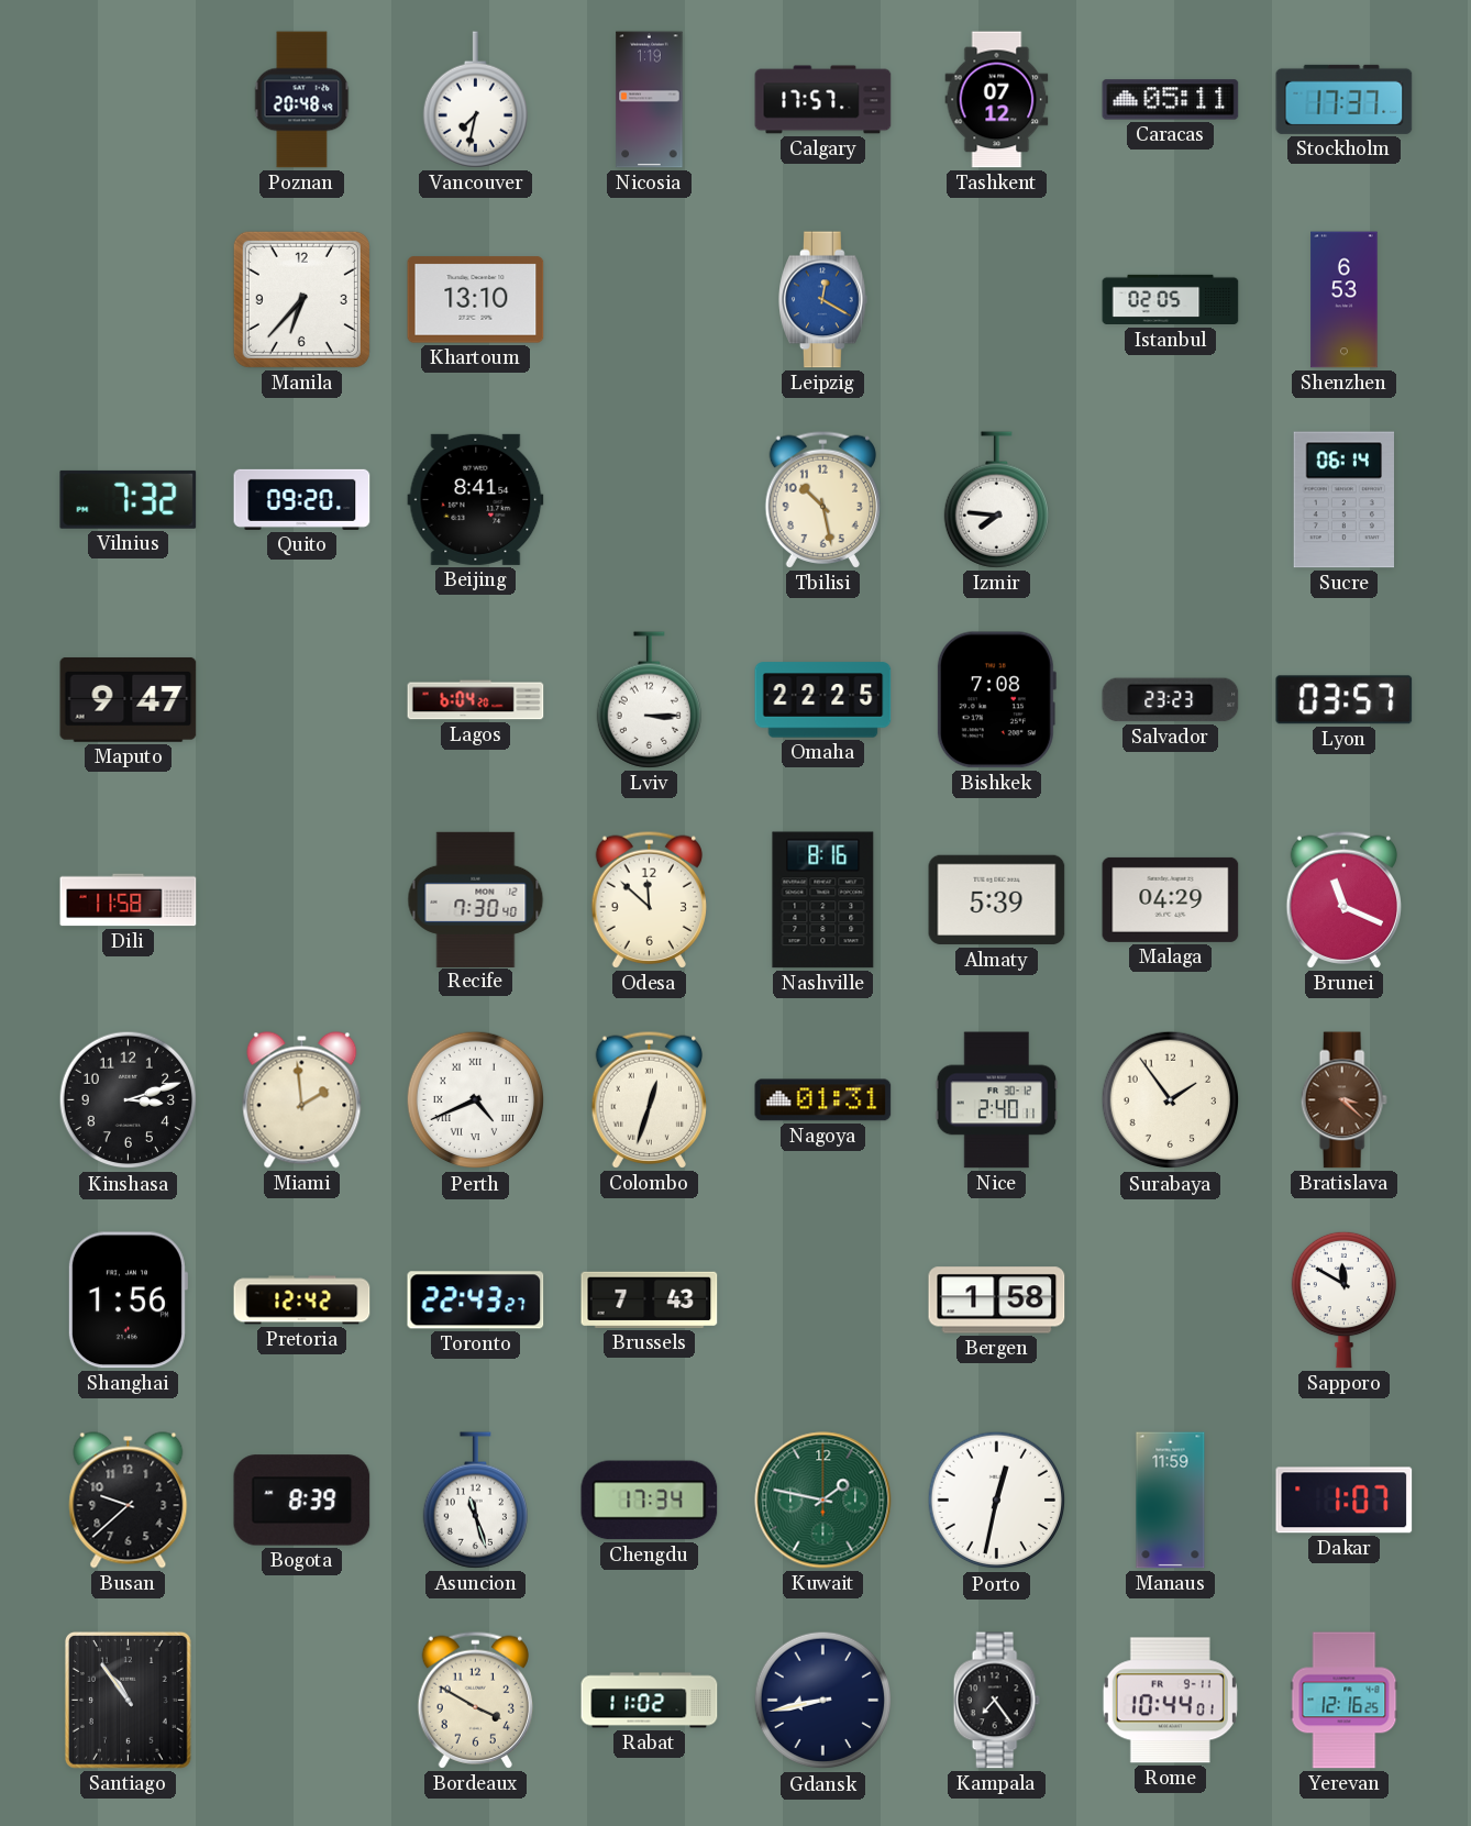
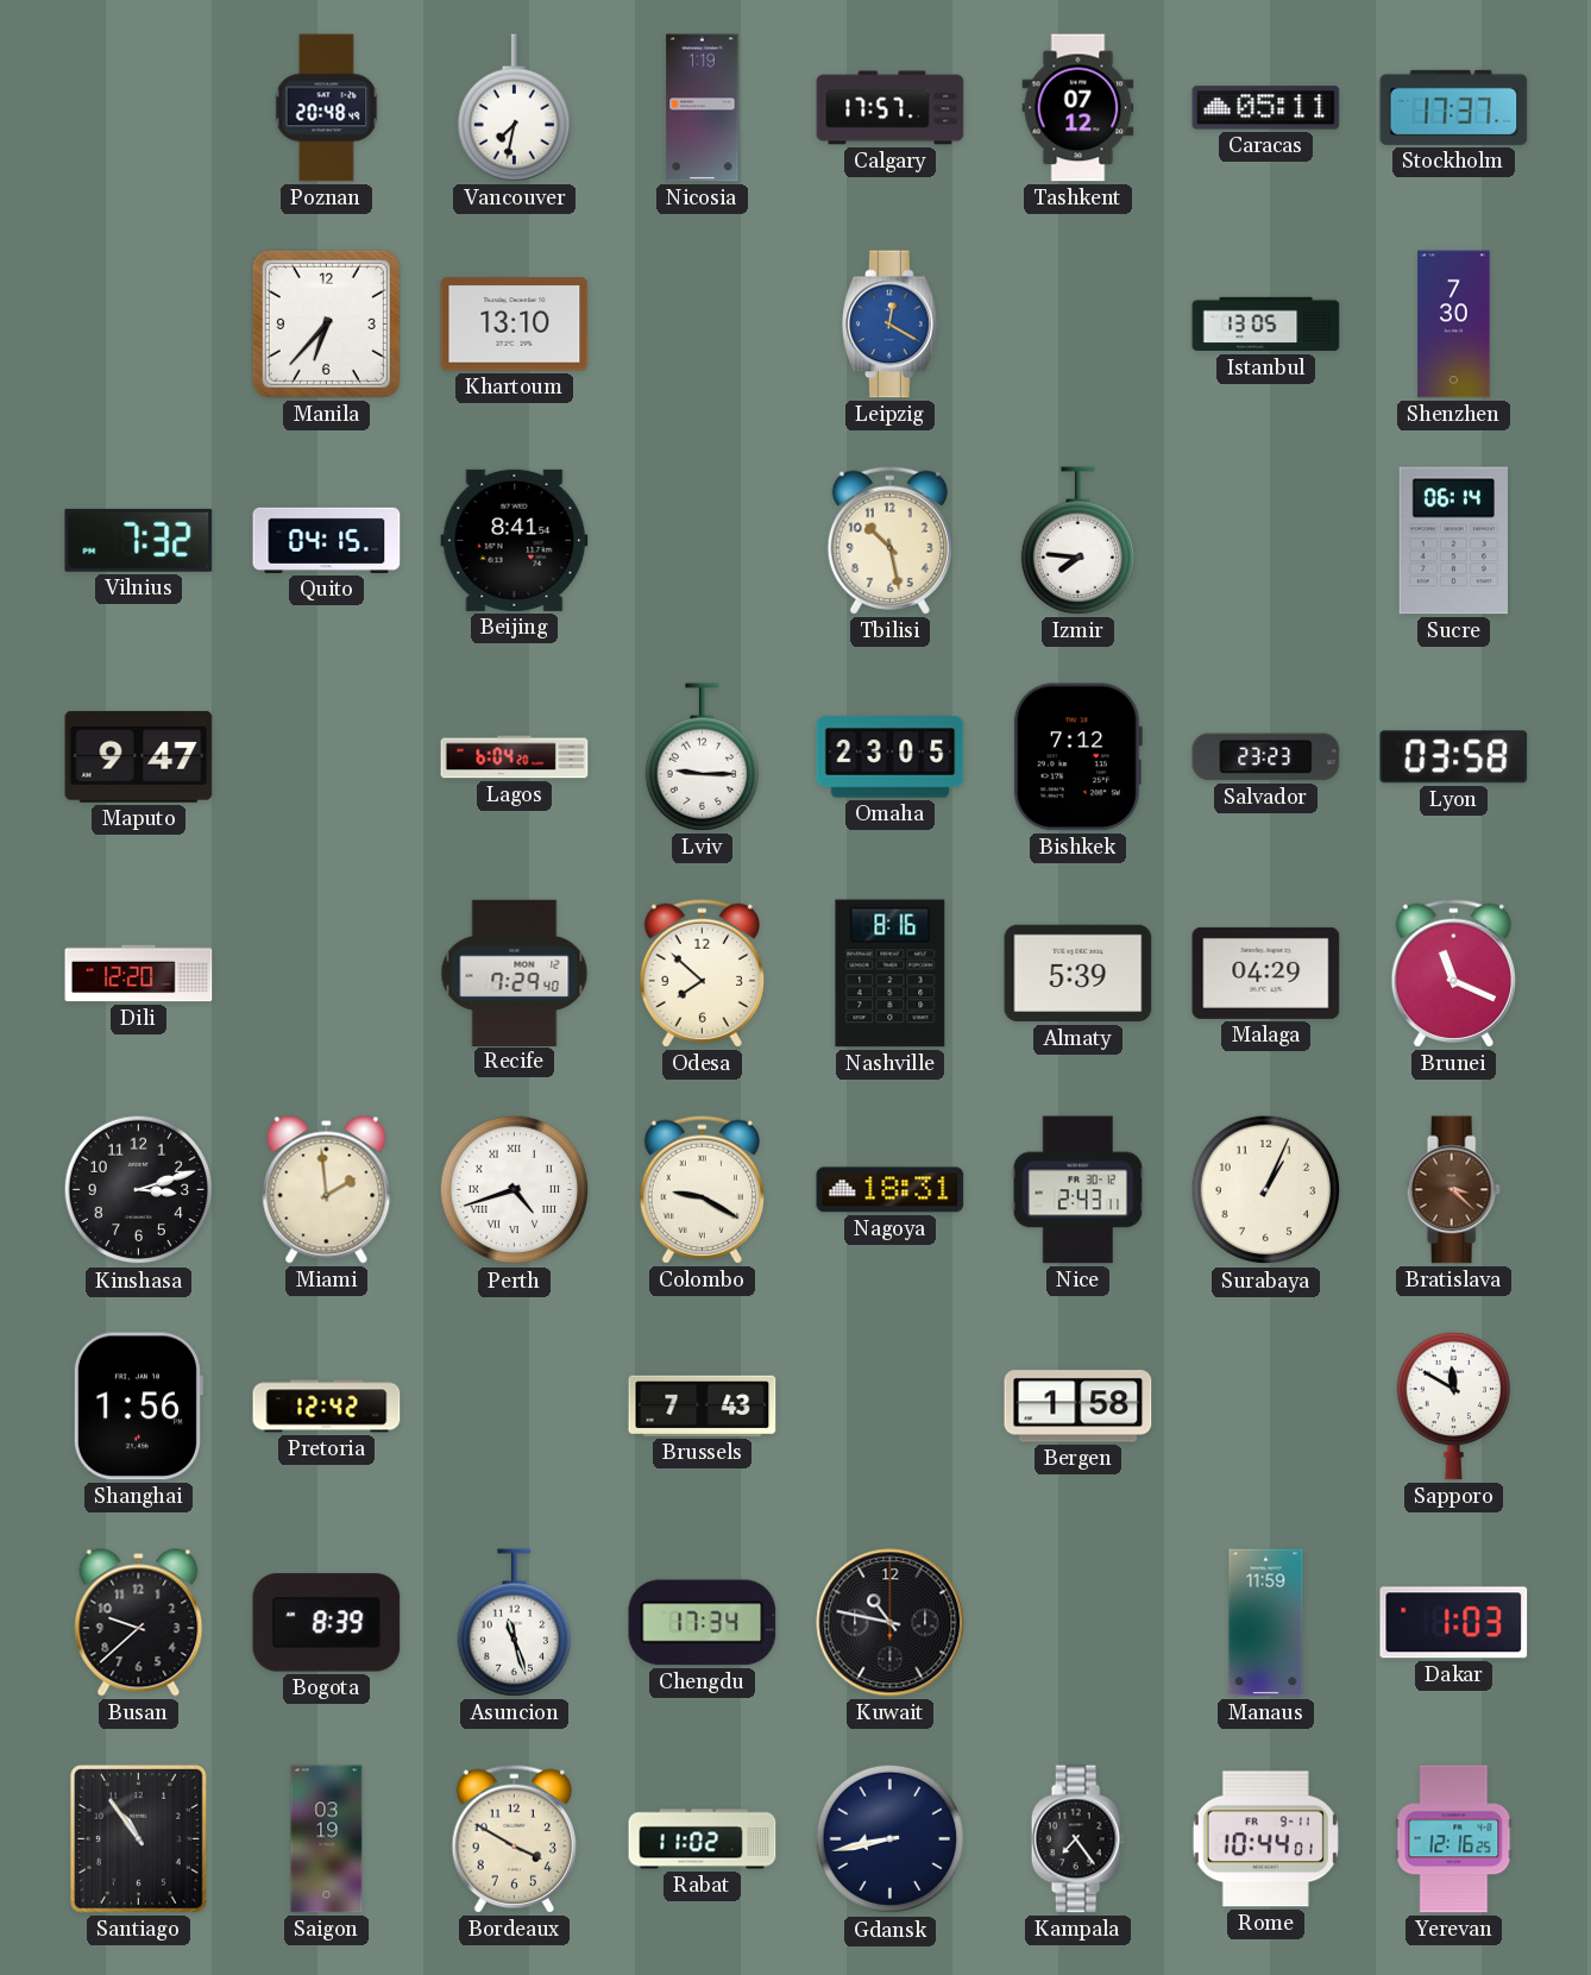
Istanbul: 02:05 -> 13:05
Shenzhen: 6:53 -> 7:30
Quito: 09:20 -> 04:15
Lviv: 3:15 -> 9:15
Omaha: 22:25 -> 23:05
Bishkek: 7:08 -> 7:12
Lyon: 03:57 -> 03:58
Dili: 11:58 -> 12:20
Recife: 7:30 -> 7:29
Odesa: 11:52 -> 7:52
Perth: 4:41 -> 4:42
Colombo: 12:33 -> 9:20
Nagoya: 01:31 -> 18:31
Nice: 2:40 -> 2:43
Surabaya: 1:54 -> 1:04
Toronto: 22:43 -> none
Kuwait: 1:47 -> 10:47
Kuwait dial: green -> black
Porto: 12:32 -> none
Dakar: 1:07 -> 1:03
Saigon: none -> 03:19
